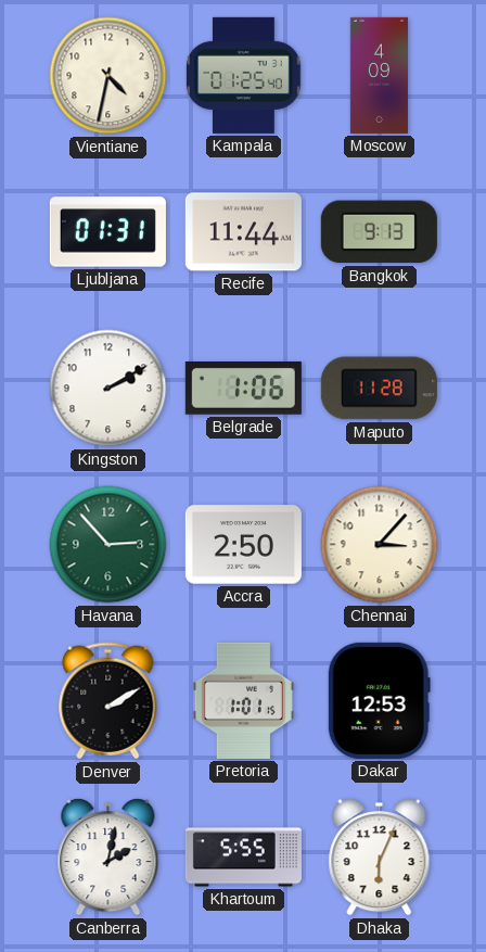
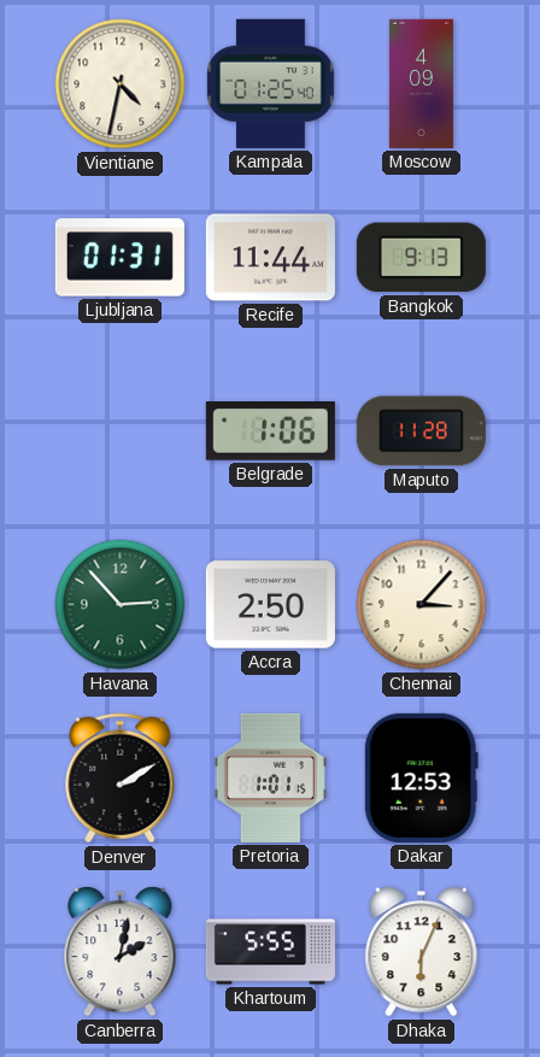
Kingston: 2:10 -> none
